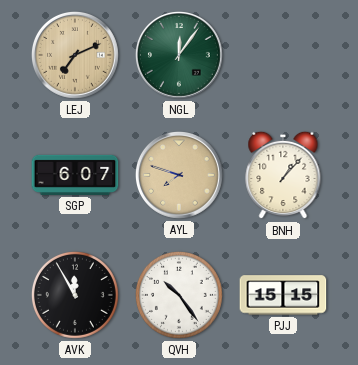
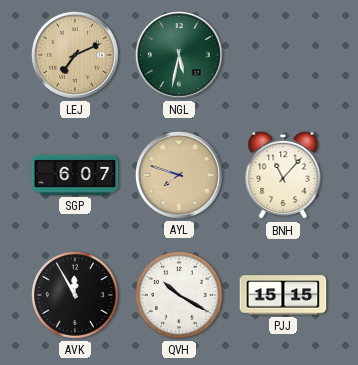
NGL: 12:06 -> 5:32
BNH: 1:07 -> 11:07
QVH: 10:24 -> 10:20
